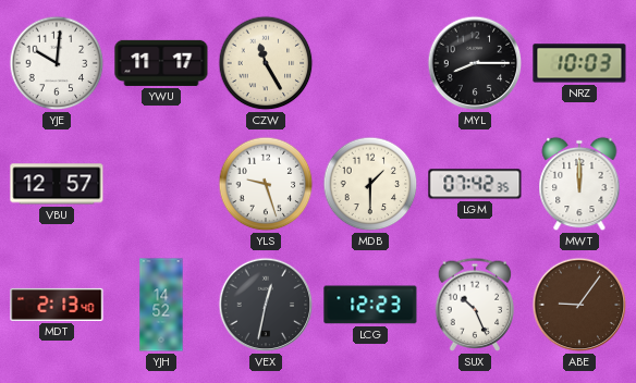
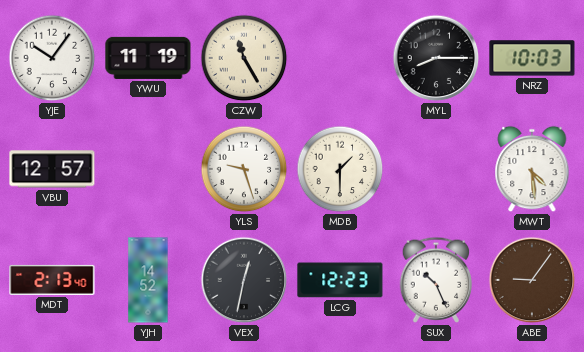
YJE: 10:01 -> 10:06
YWU: 11:17 -> 11:19
LGM: 07:42 -> none
MWT: 12:00 -> 4:29
